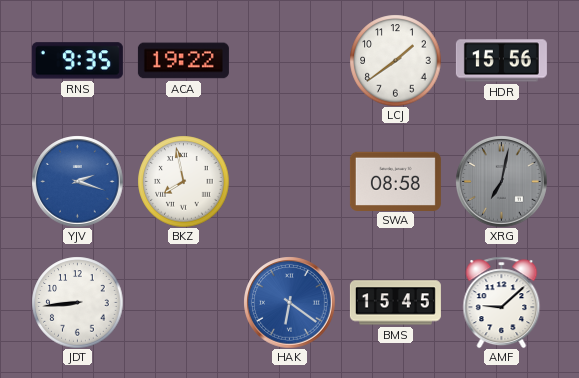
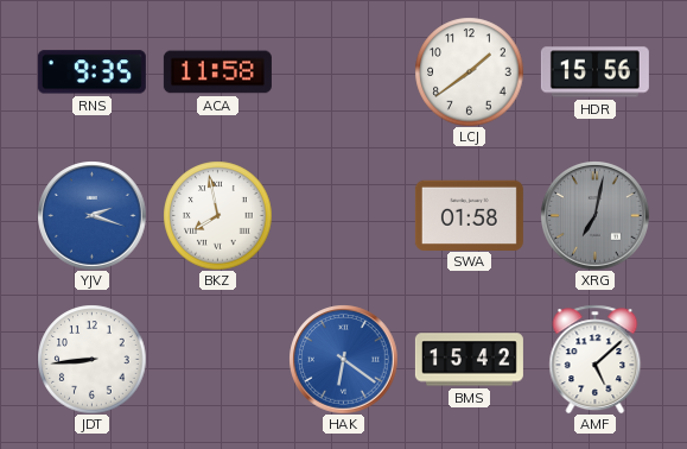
ACA: 19:22 -> 11:58
SWA: 08:58 -> 01:58
BMS: 15:45 -> 15:42
AMF: 9:08 -> 5:08
